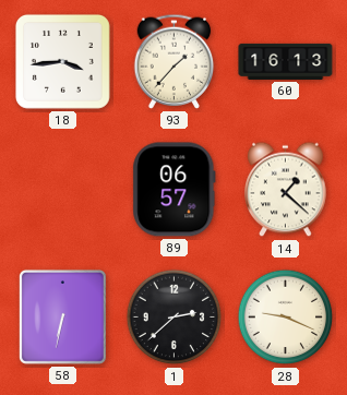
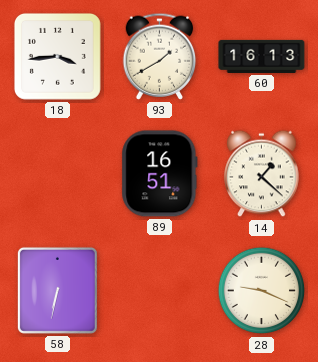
93: 1:37 -> 1:40
89: 06:57 -> 16:51
1: 2:38 -> none
